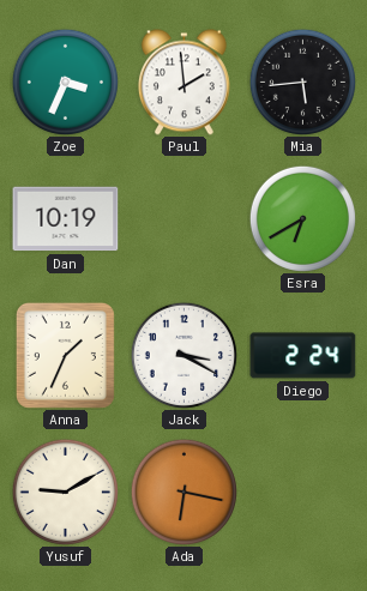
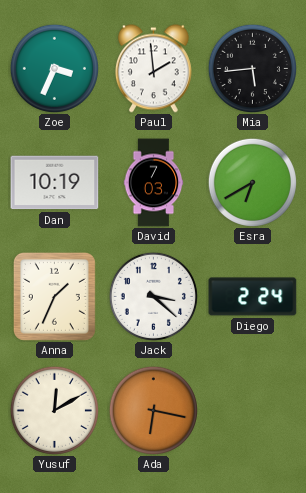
David: none -> 7:03
Jack: 3:20 -> 3:22
Yusuf: 9:10 -> 12:10
